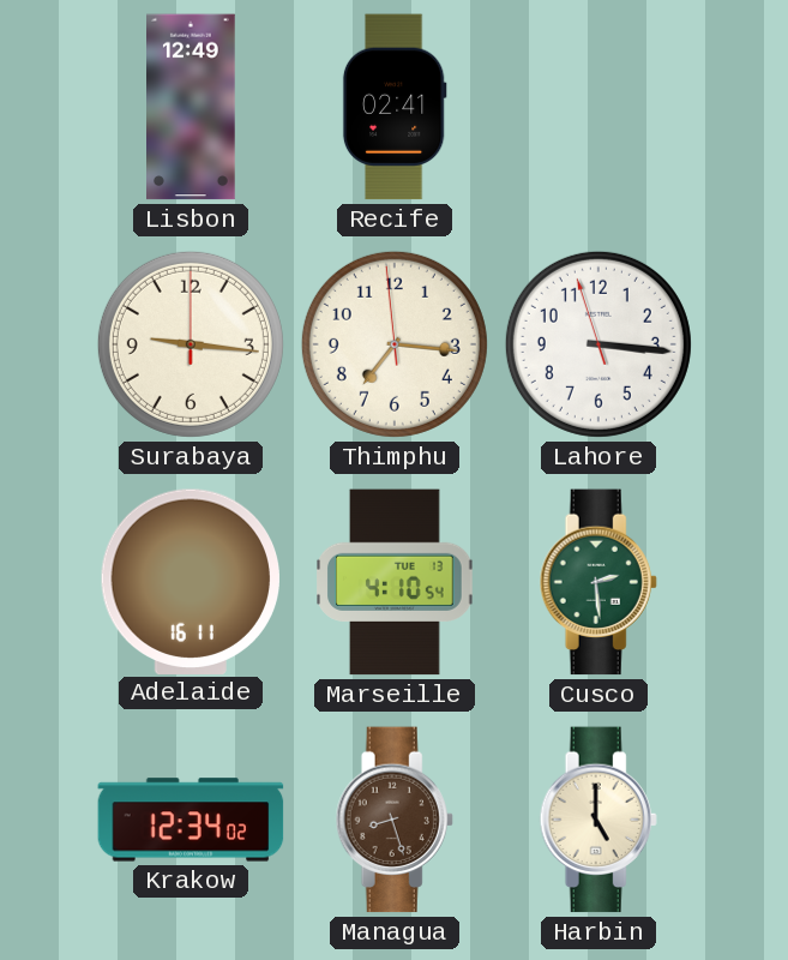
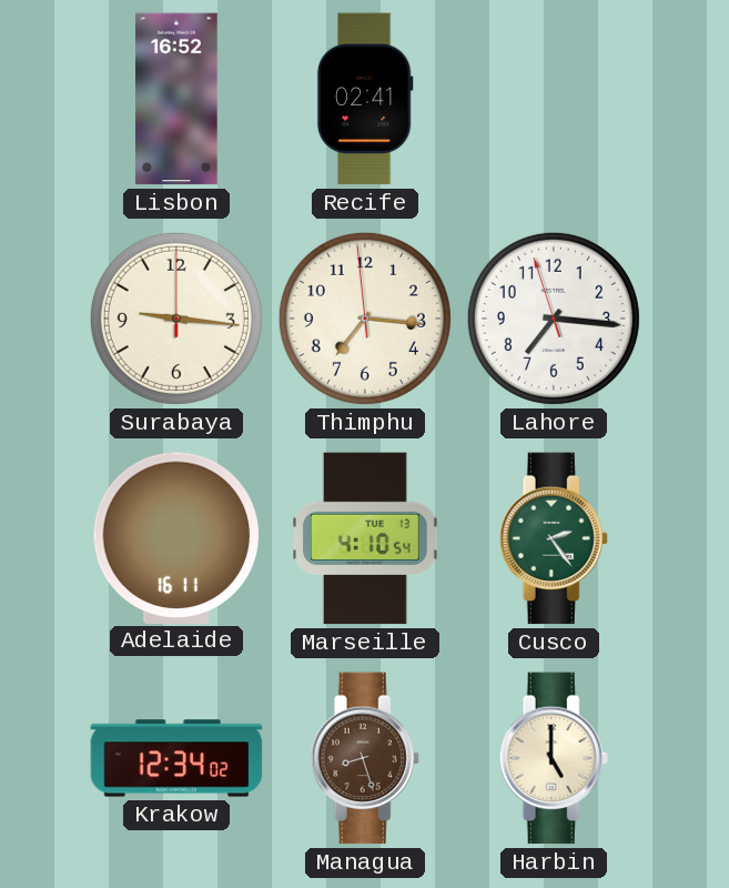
Lisbon: 12:49 -> 16:52
Lahore: 3:15 -> 7:15
Cusco: 2:29 -> 2:24
